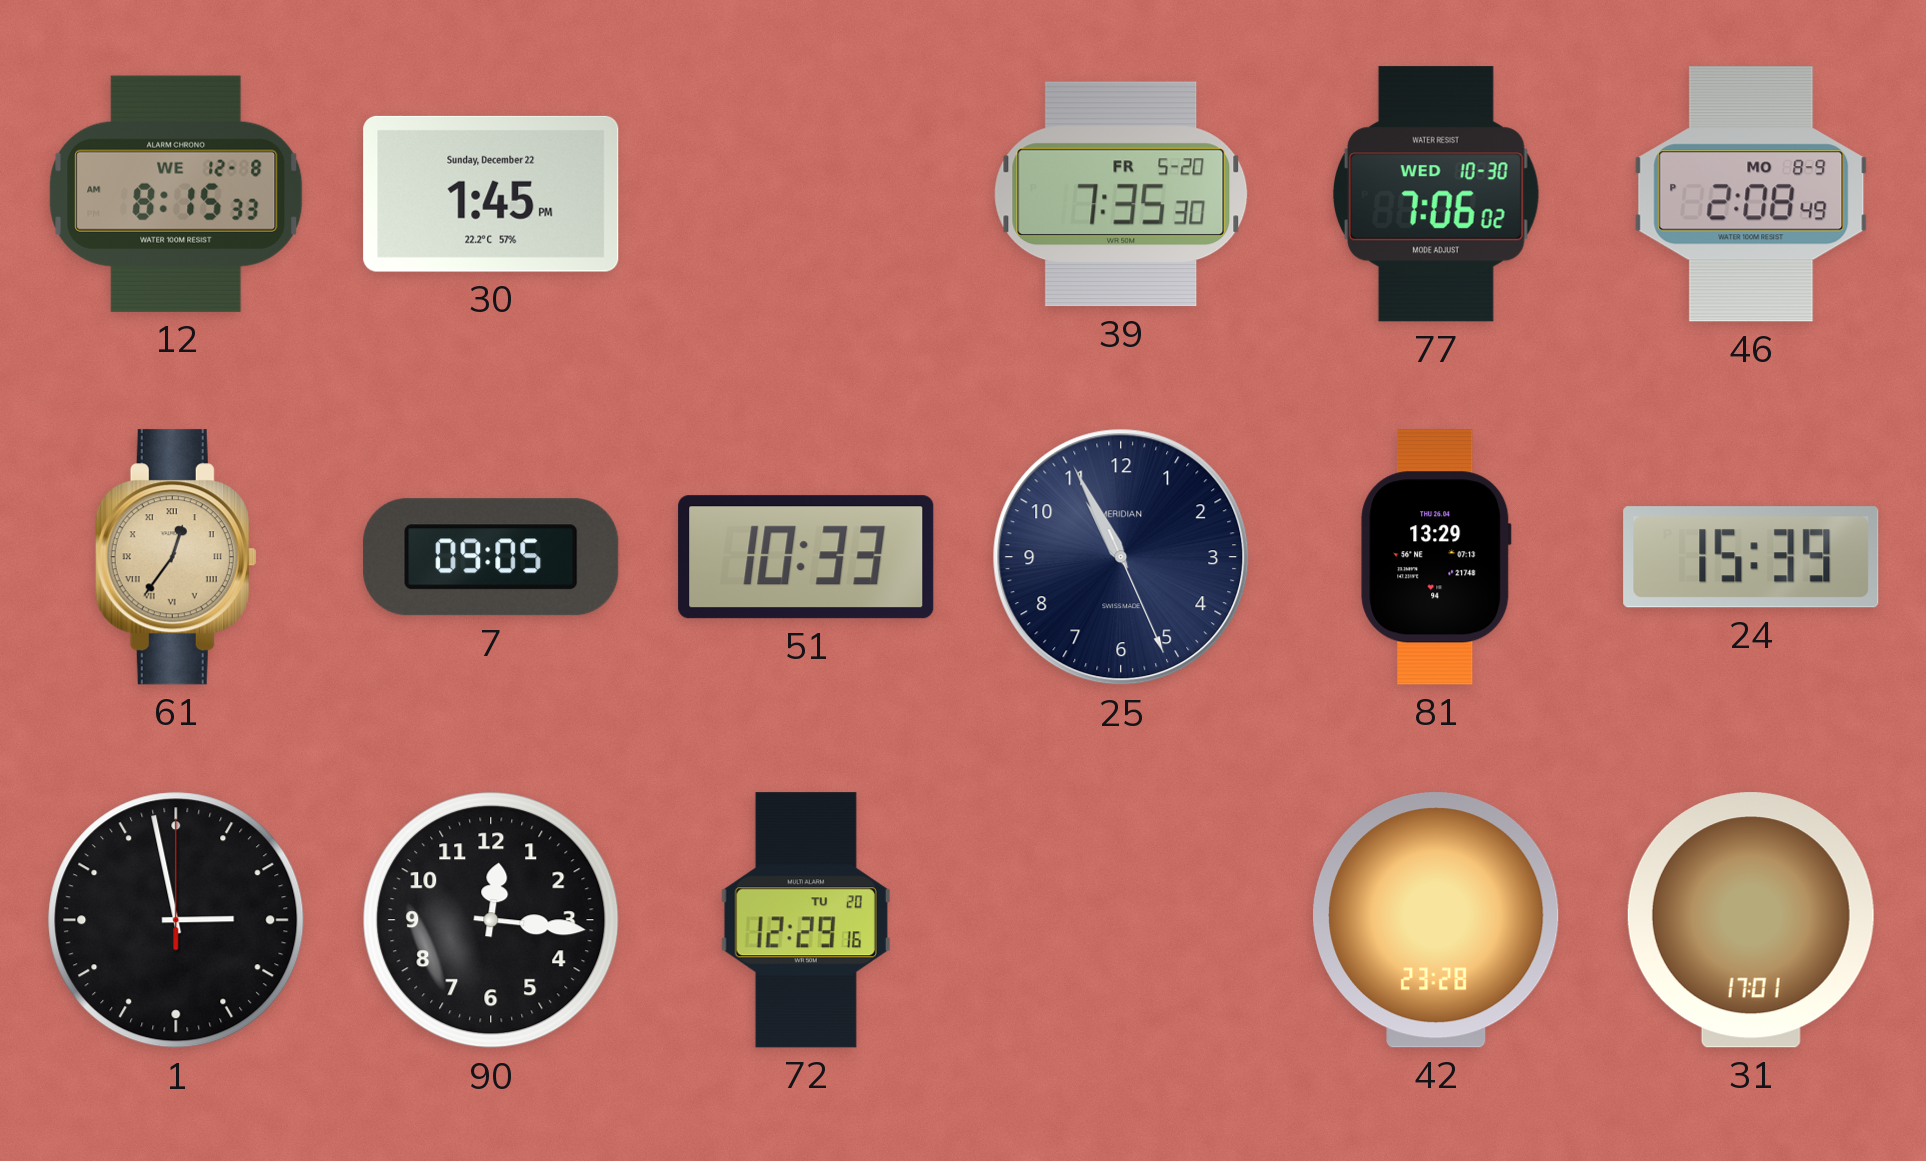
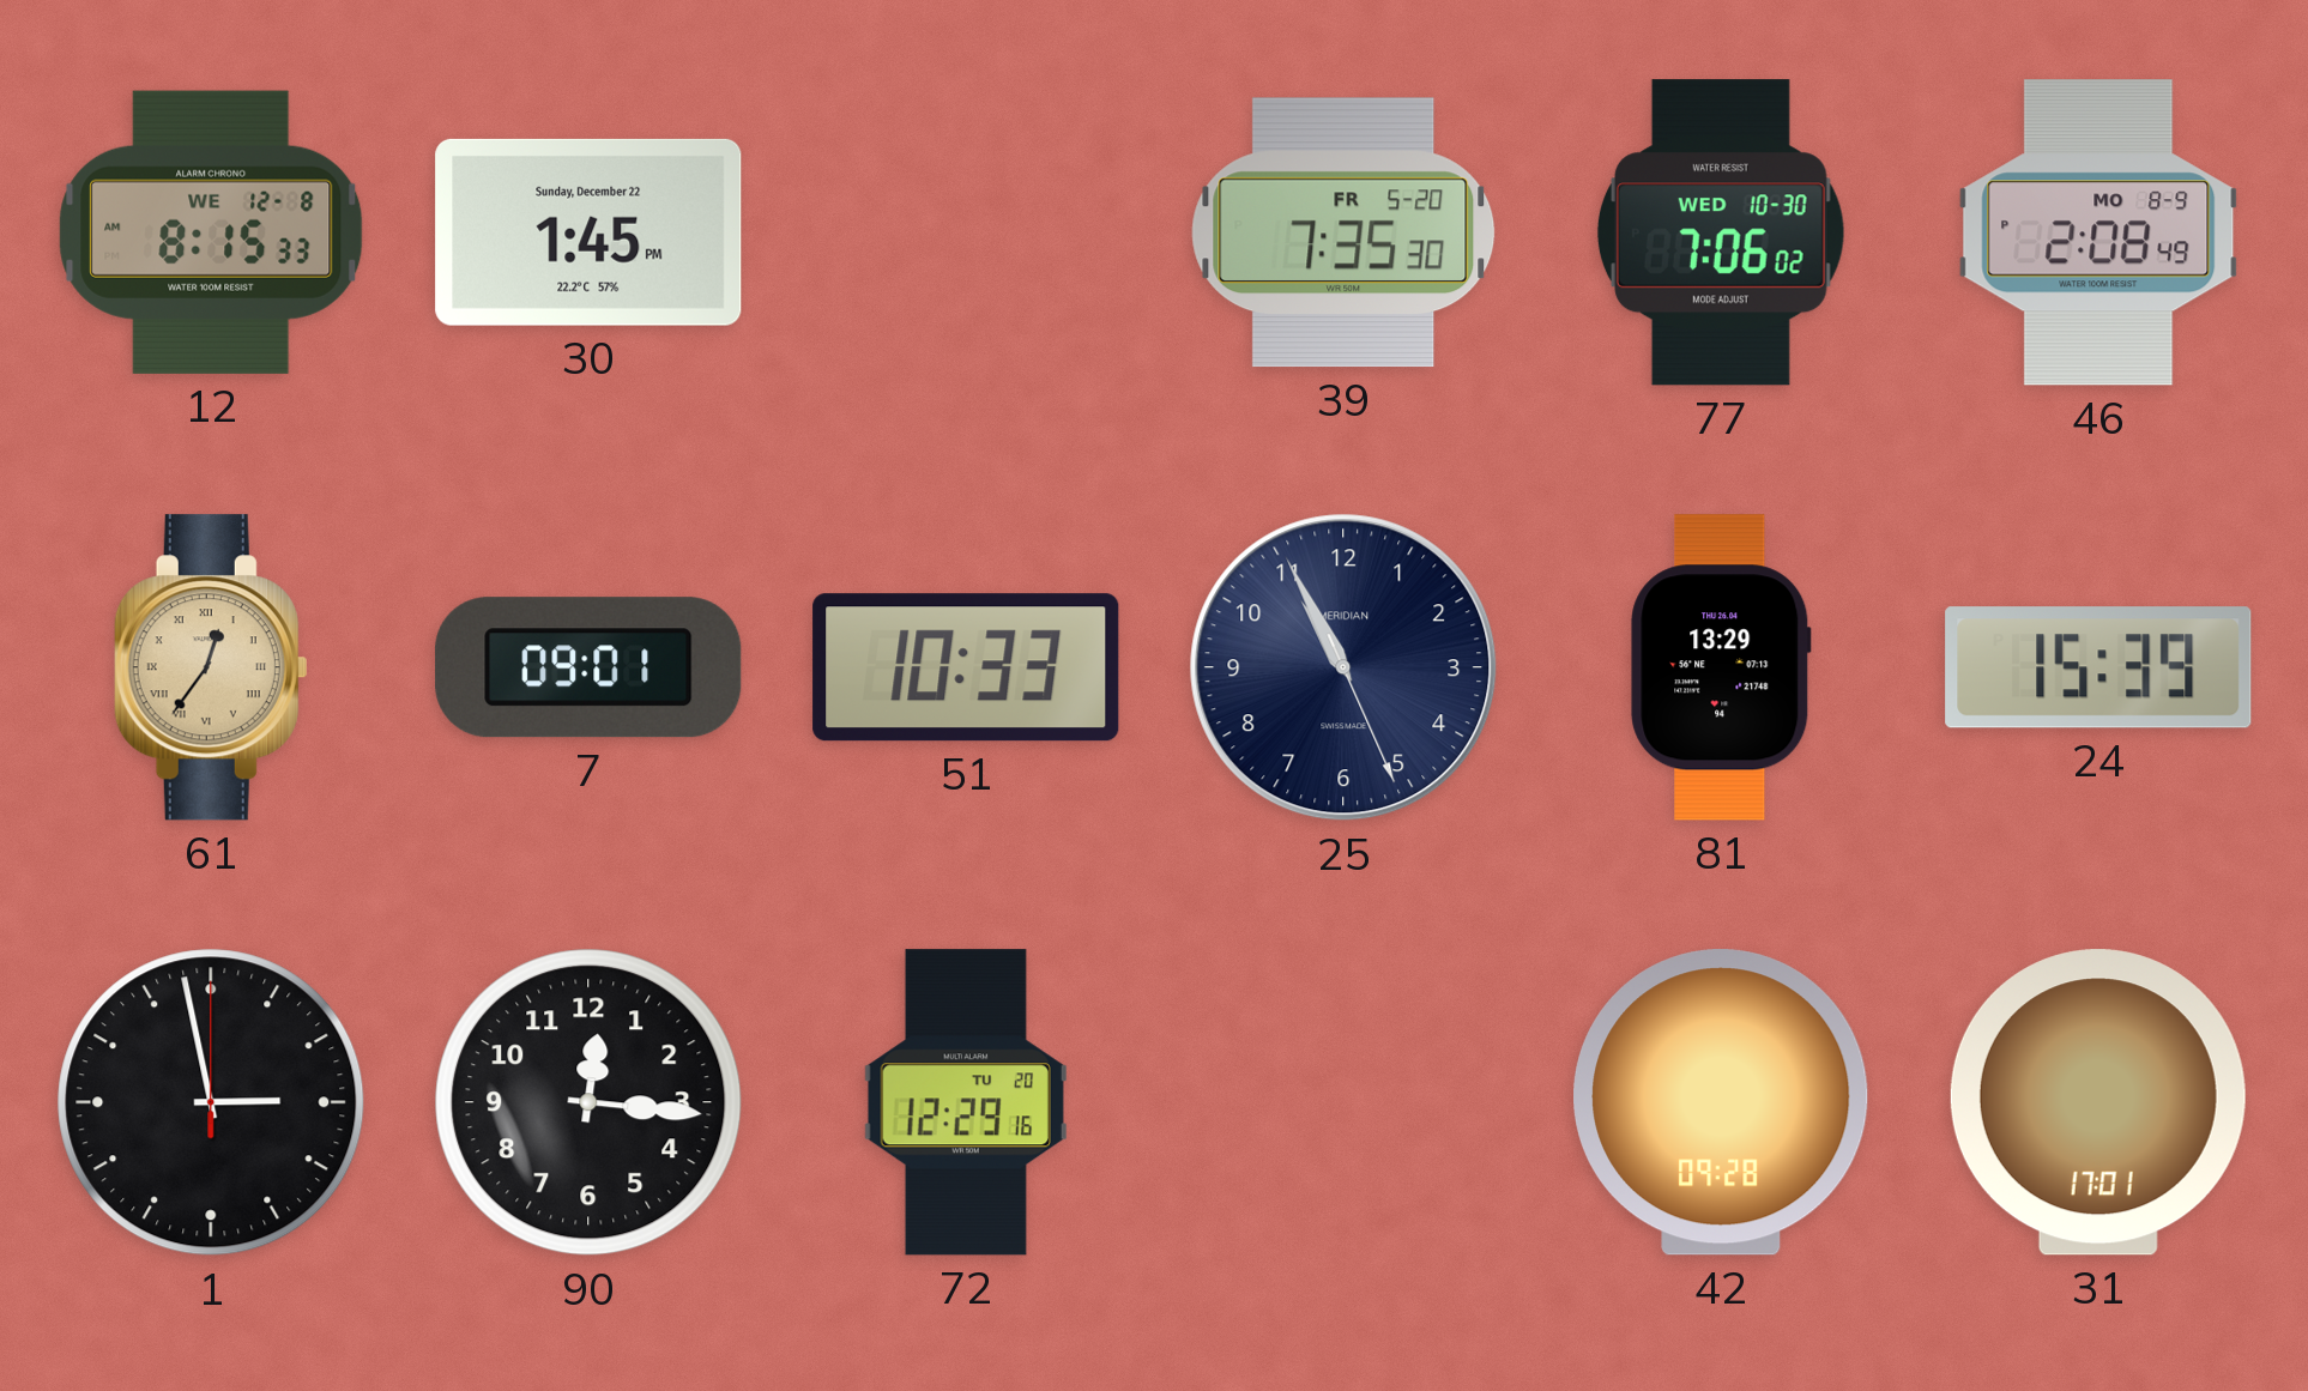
7: 09:05 -> 09:01
42: 23:28 -> 09:28
